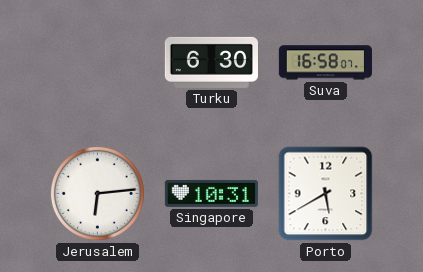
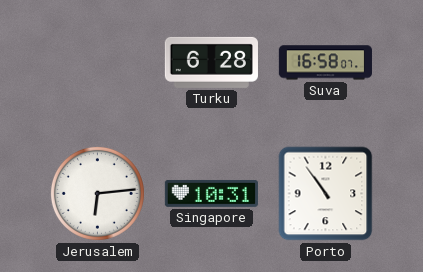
Turku: 6:30 -> 6:28
Porto: 5:40 -> 10:54
